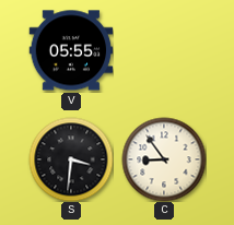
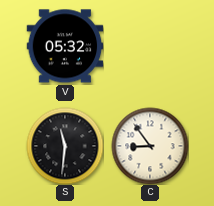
V: 05:55 -> 05:32
S: 3:31 -> 11:31
